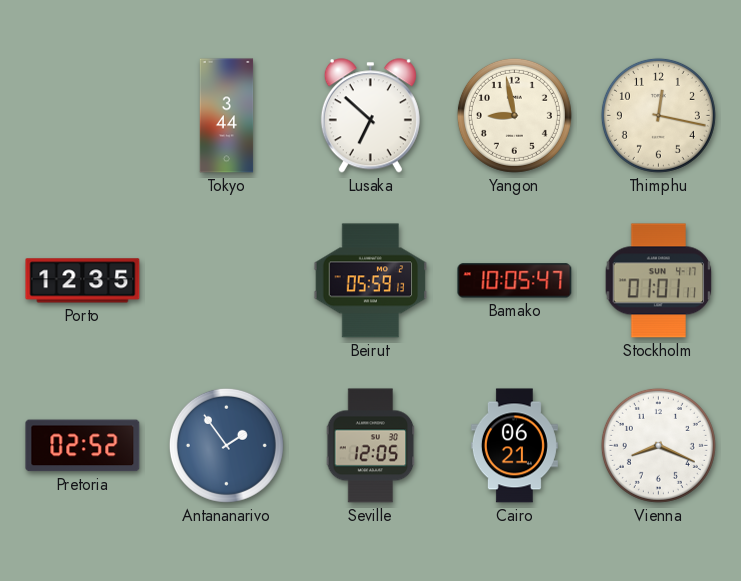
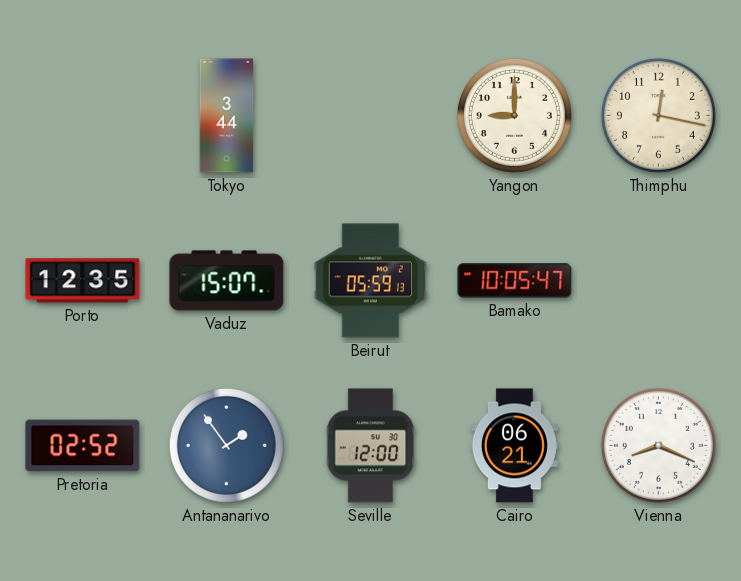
Lusaka: 6:52 -> none
Yangon: 8:58 -> 9:00
Vaduz: none -> 15:07
Stockholm: 01:01 -> none
Seville: 12:05 -> 12:00
